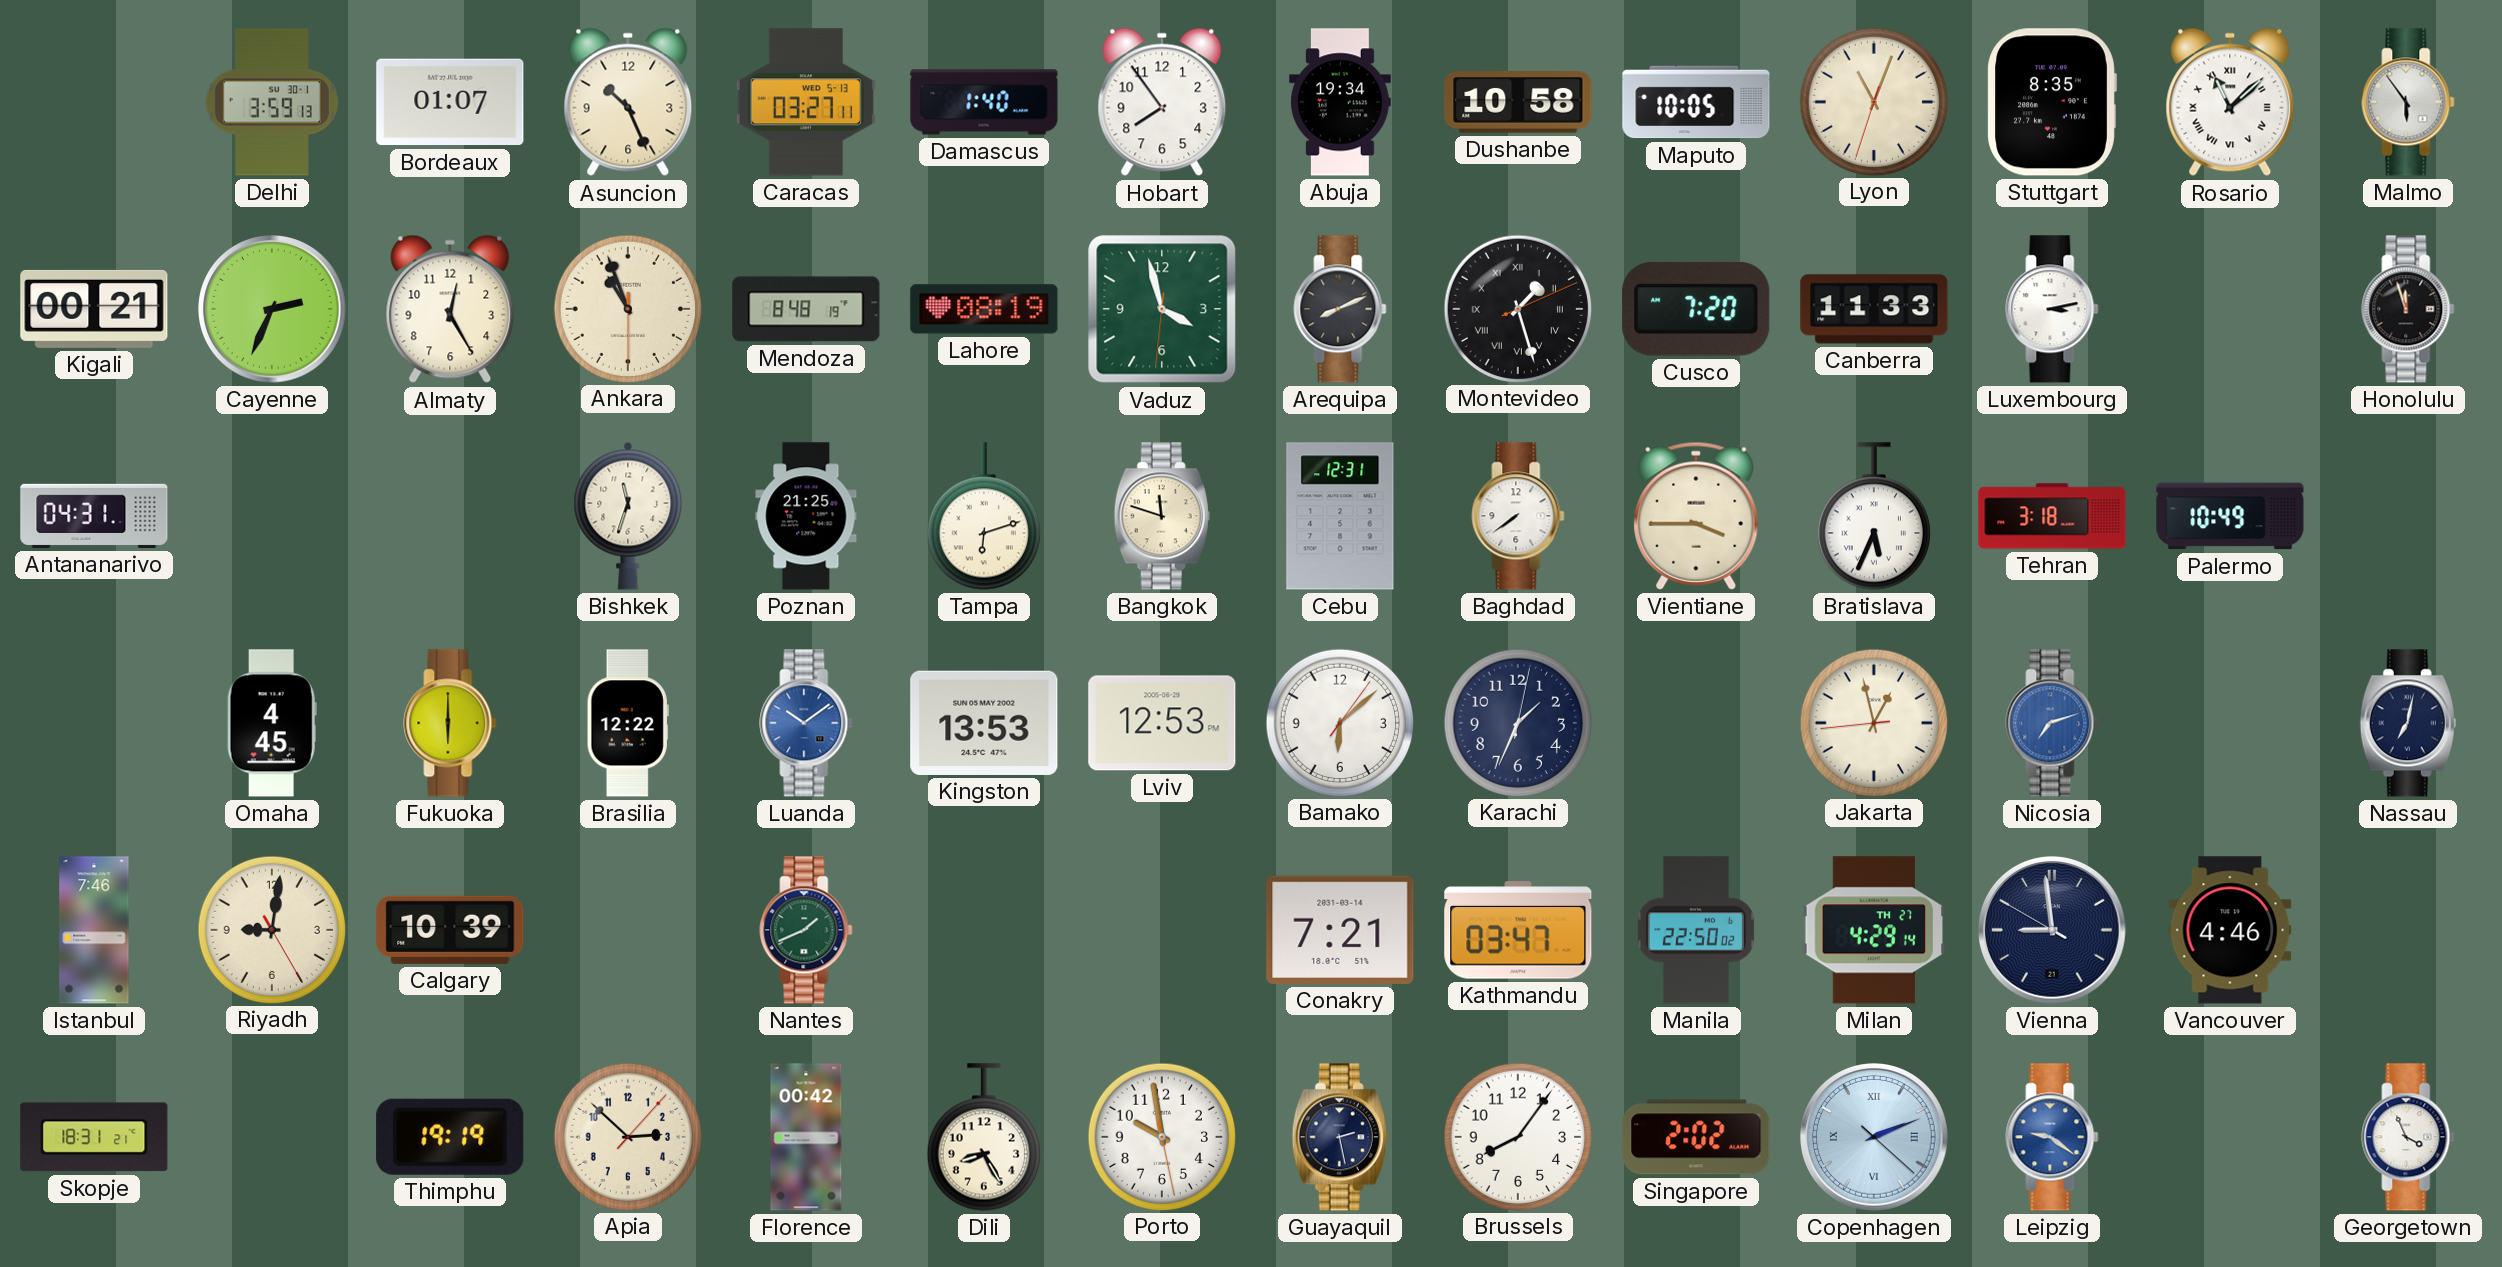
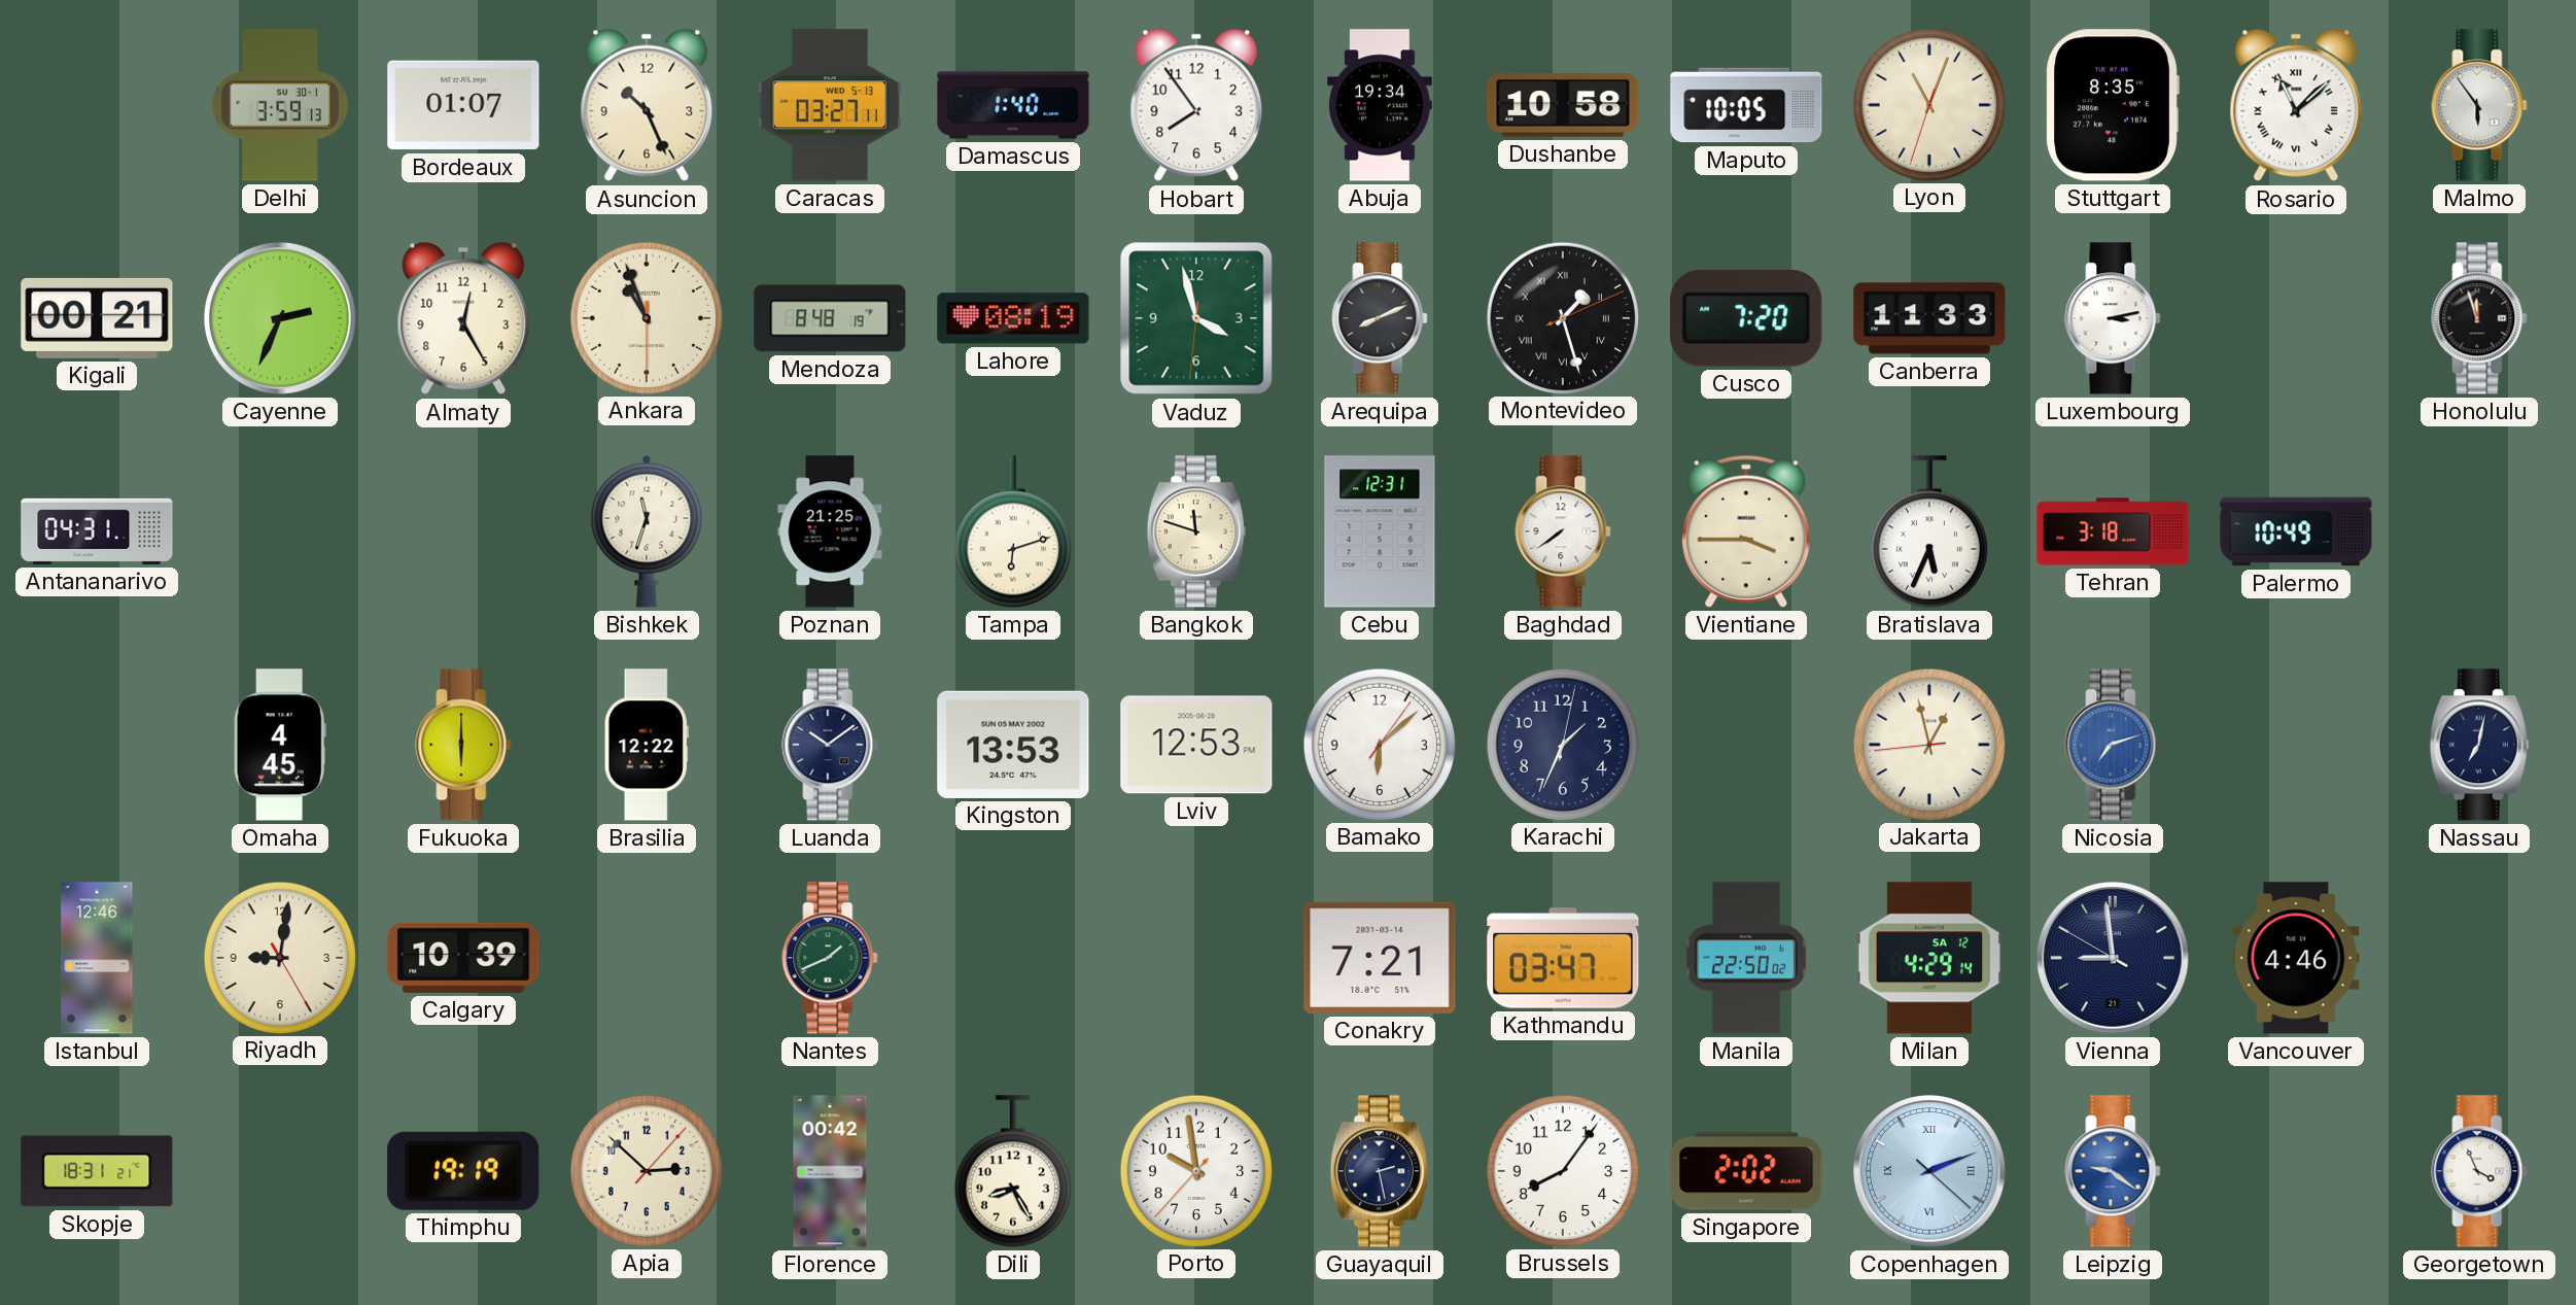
Luanda dial: blue -> navy
Istanbul: 7:46 -> 12:46
Milan date: TH 27 -> SA 12
Porto: 9:58:28 -> 9:58:37
